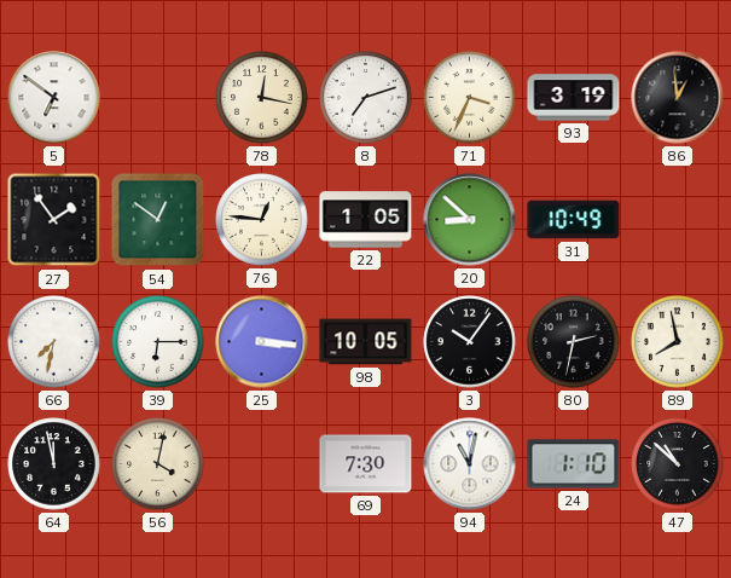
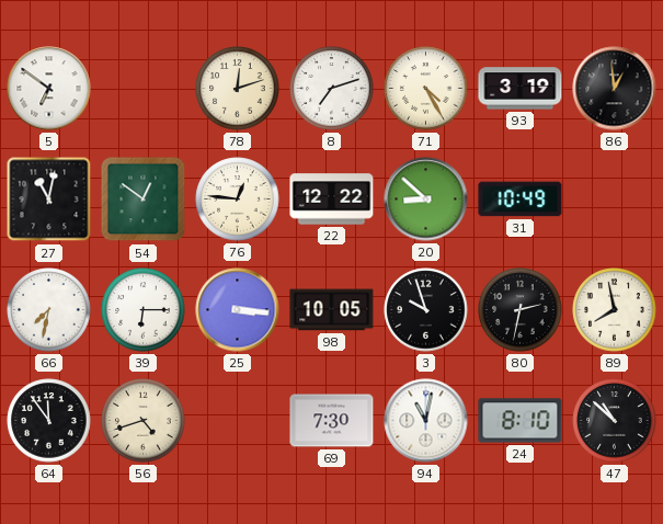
78: 12:17 -> 12:12
71: 3:34 -> 4:25
27: 1:54 -> 11:02
22: 1:05 -> 12:22
3: 10:06 -> 9:57
64: 11:58 -> 11:54
56: 4:02 -> 4:42
24: 1:10 -> 8:10
